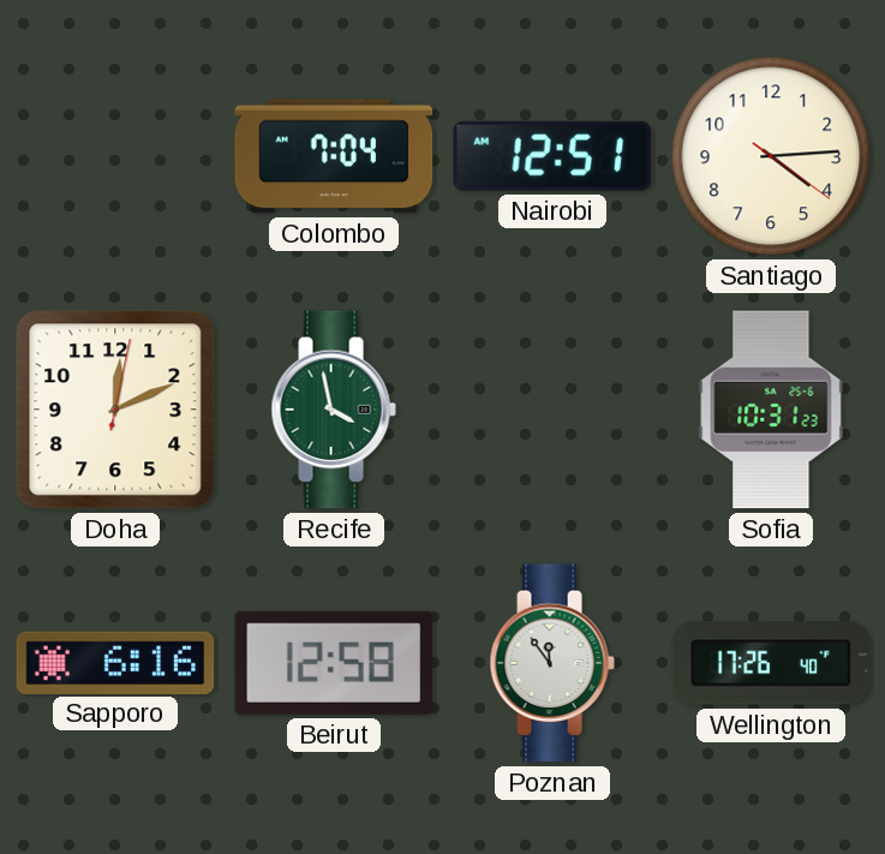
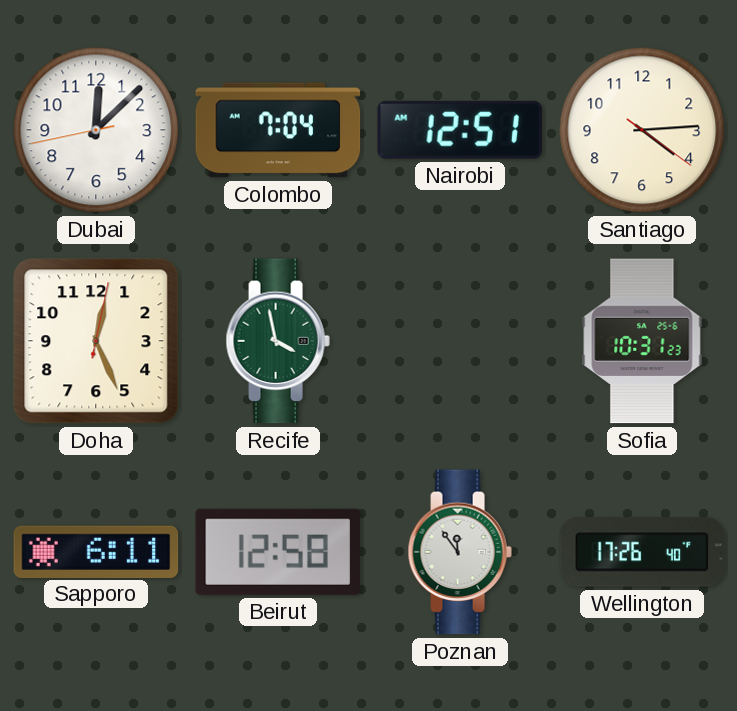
Dubai: none -> 12:07
Doha: 12:11 -> 12:26
Sapporo: 6:16 -> 6:11
